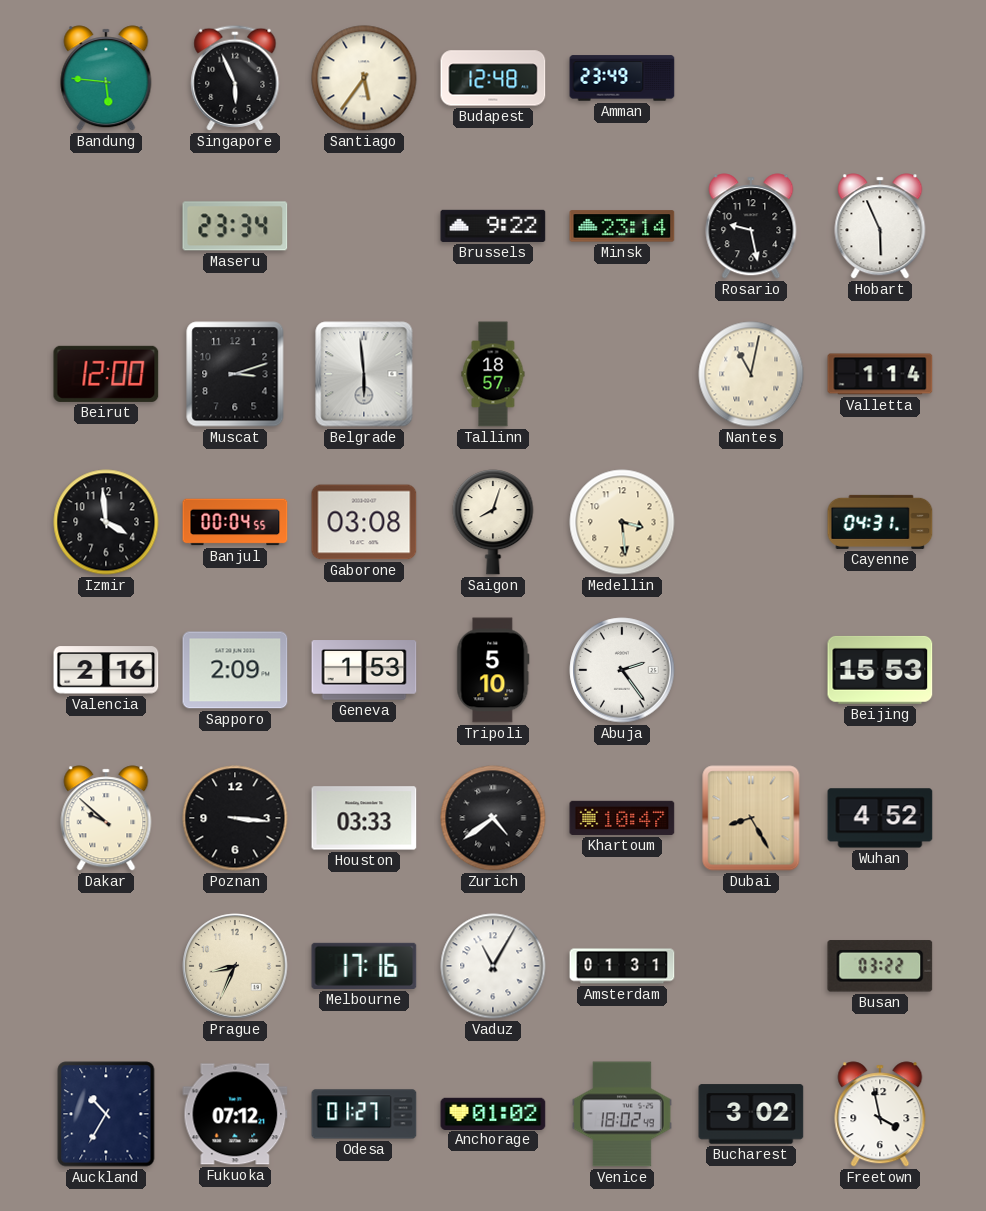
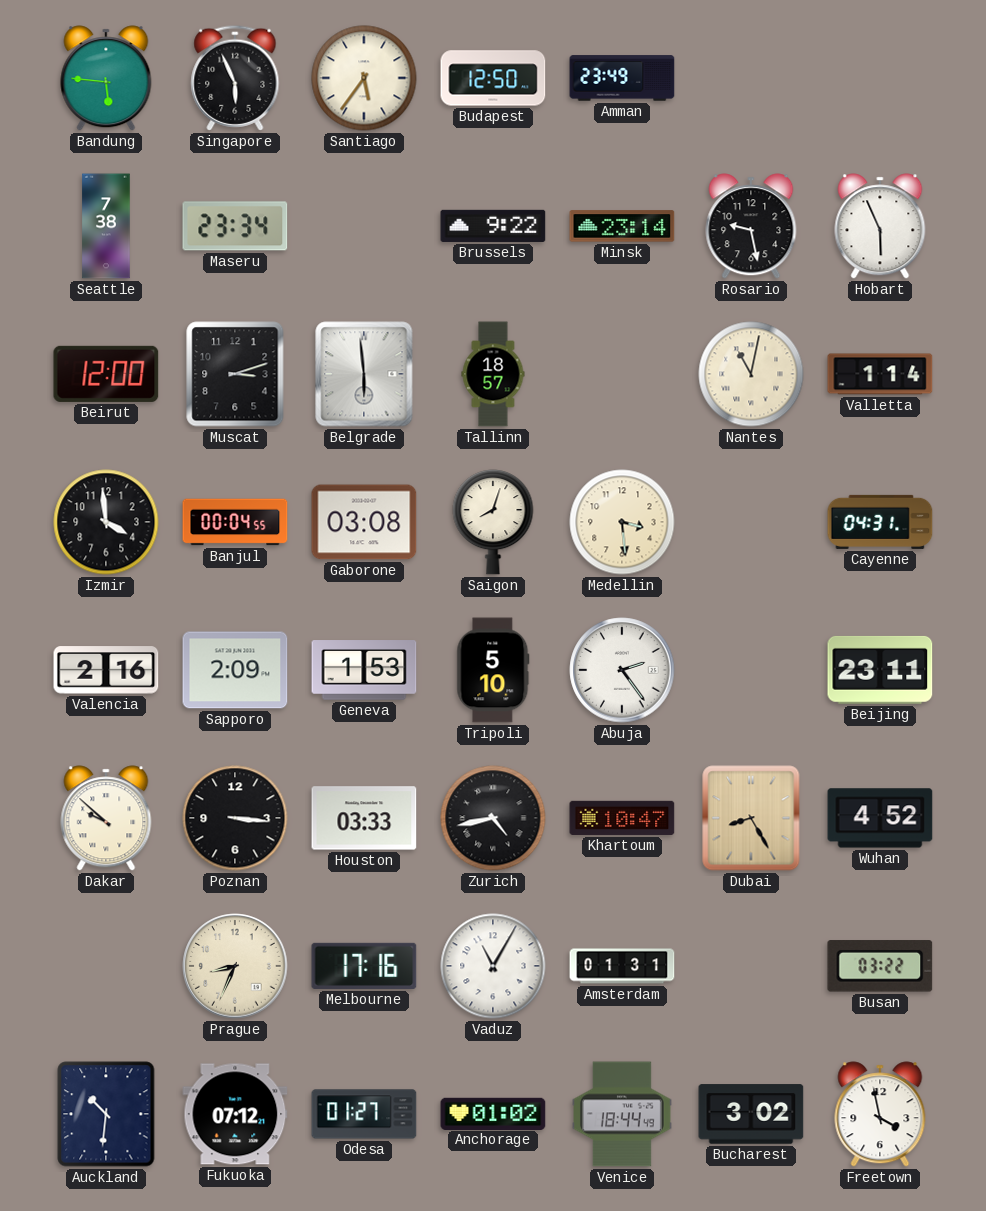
Budapest: 12:48 -> 12:50
Seattle: none -> 7:38
Beijing: 15:53 -> 23:11
Zurich: 4:39 -> 4:43
Auckland: 10:35 -> 10:31
Venice: 18:02 -> 18:44
